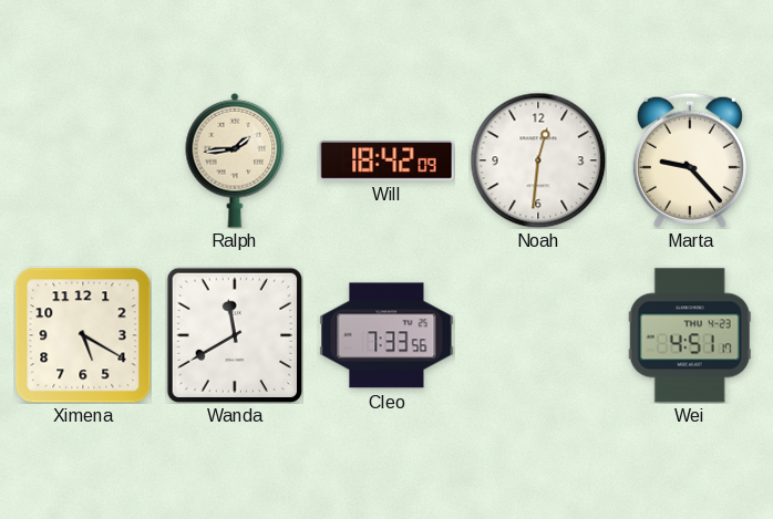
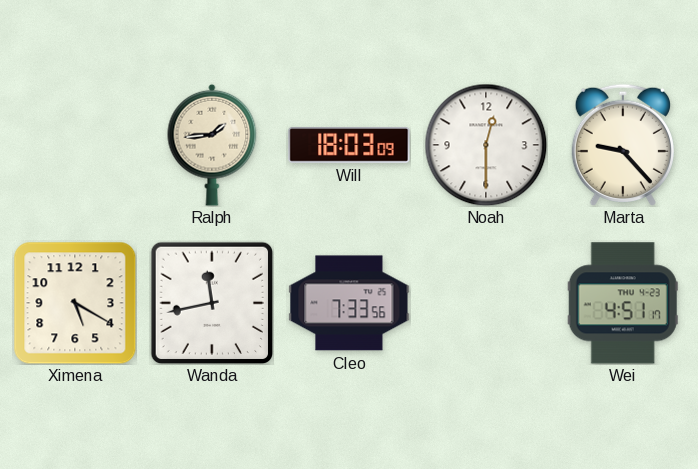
Will: 18:42 -> 18:03
Noah: 12:31 -> 12:30
Wanda: 11:40 -> 11:43
